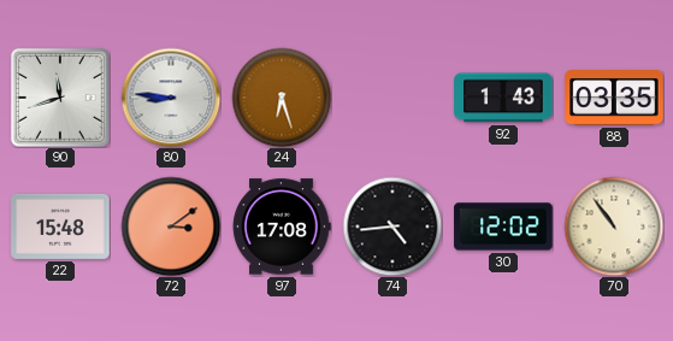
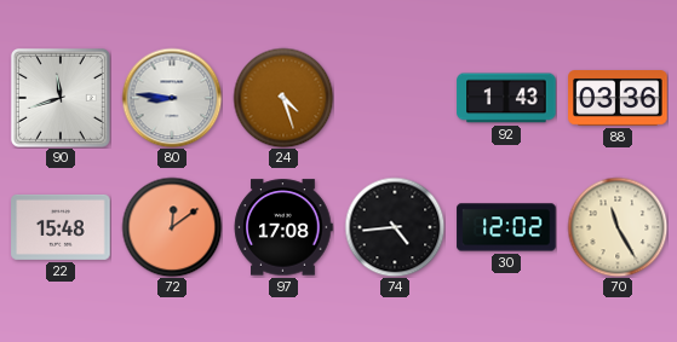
24: 6:27 -> 4:27
88: 03:35 -> 03:36
72: 3:09 -> 12:09
70: 10:54 -> 11:25
